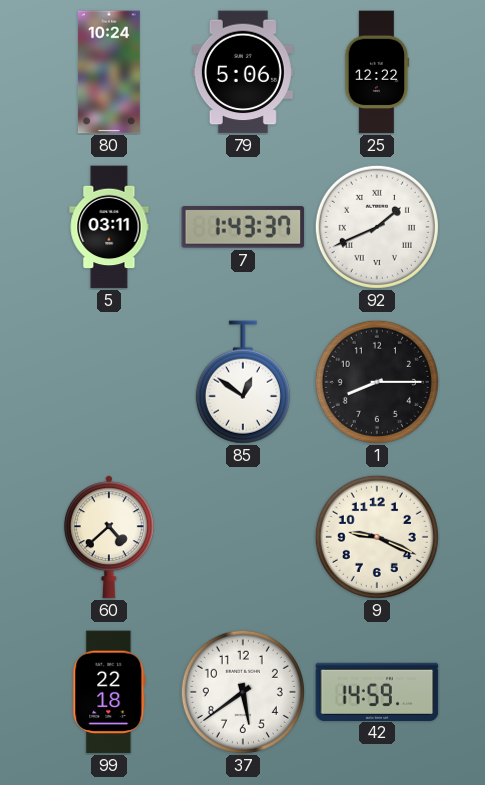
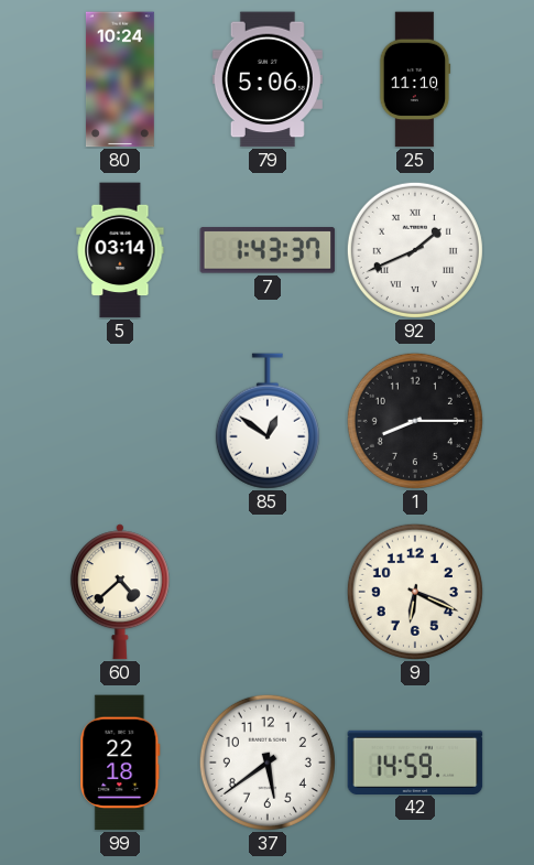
25: 12:22 -> 11:10
5: 03:11 -> 03:14
9: 9:19 -> 6:19
